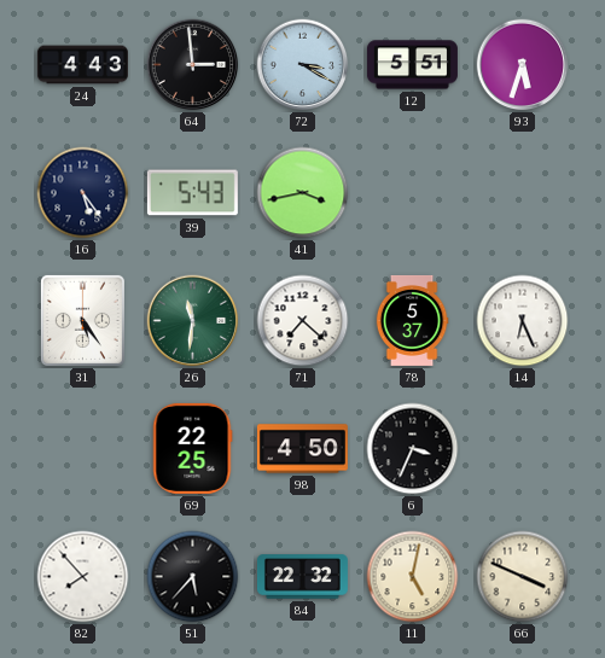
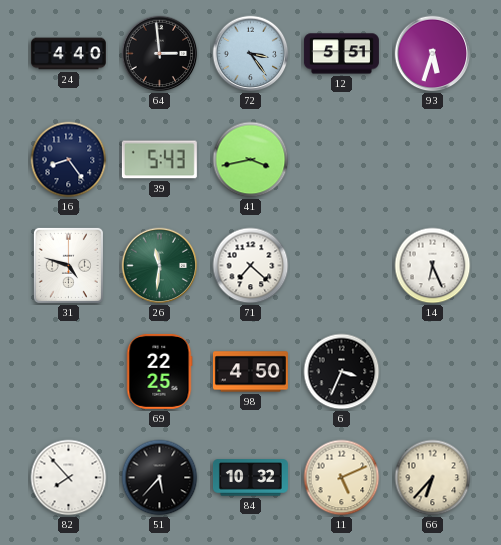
24: 4:43 -> 4:40
72: 3:20 -> 3:24
16: 5:24 -> 8:24
31: 5:24 -> 4:48
78: 5:37 -> none
84: 22:32 -> 10:32
11: 5:02 -> 5:11
66: 3:49 -> 6:37
